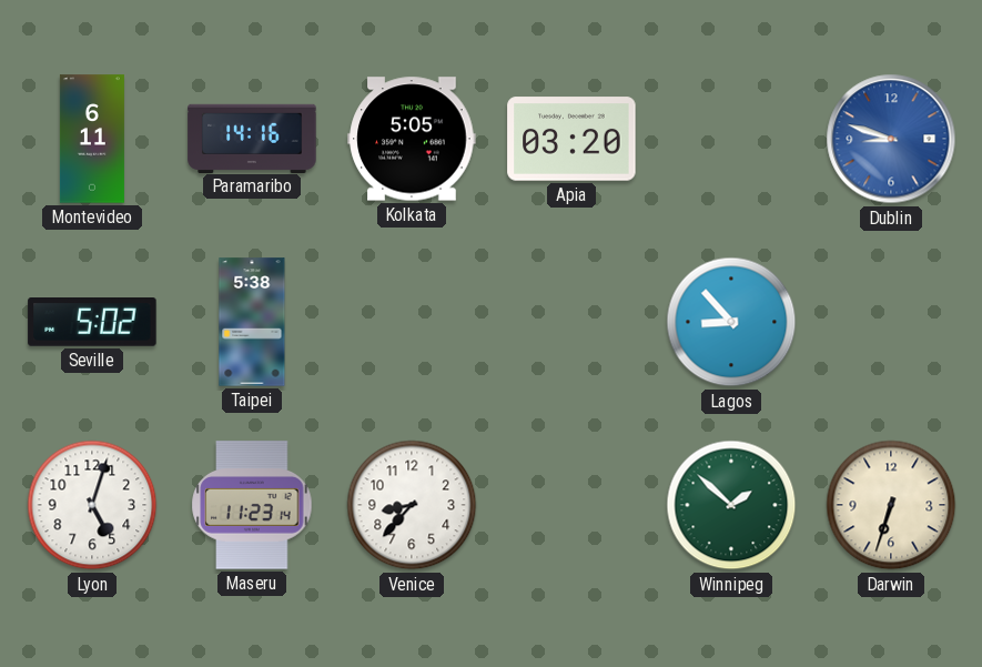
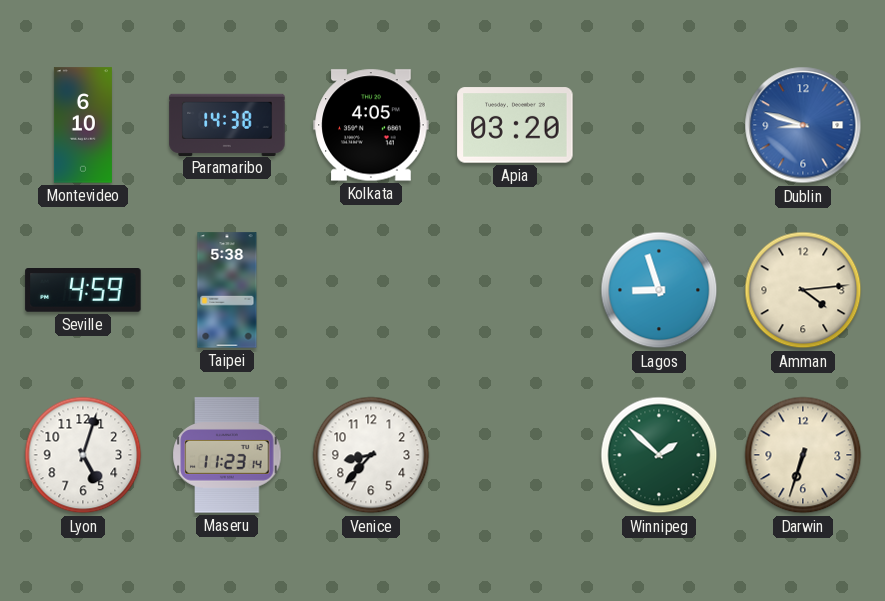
Montevideo: 6:11 -> 6:10
Paramaribo: 14:16 -> 14:38
Kolkata: 5:05 -> 4:05
Seville: 5:02 -> 4:59
Lagos: 8:53 -> 8:57
Amman: none -> 4:14
